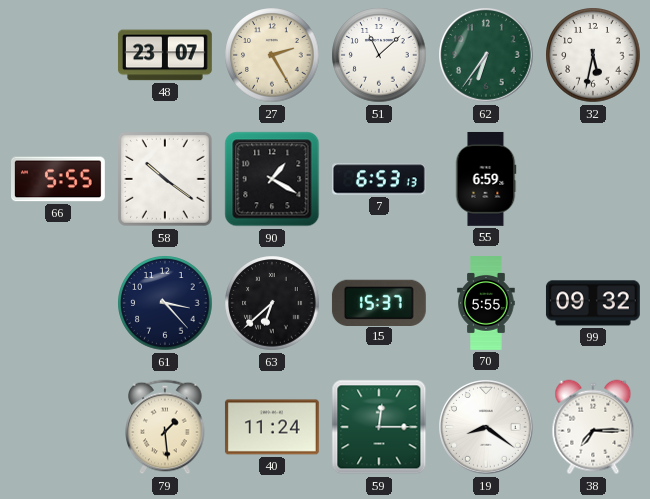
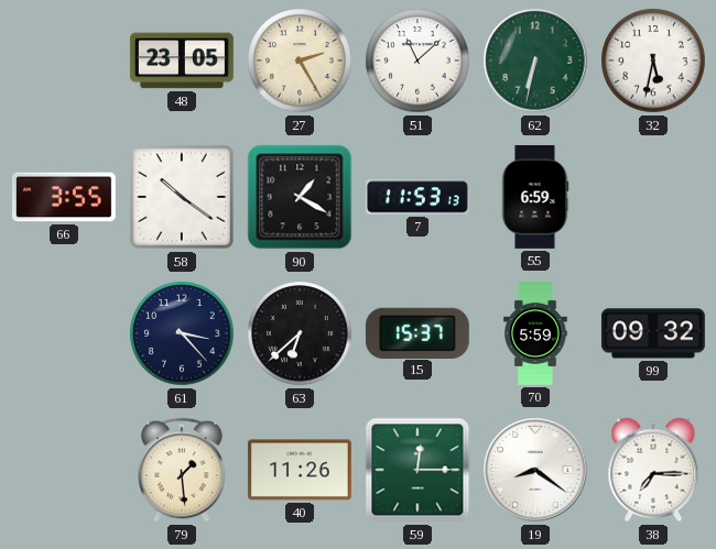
48: 23:07 -> 23:05
62: 6:36 -> 6:32
66: 5:55 -> 3:55
7: 6:53 -> 11:53
70: 5:55 -> 5:59
40: 11:24 -> 11:26
